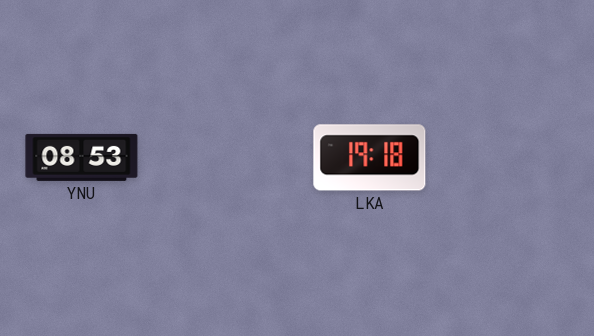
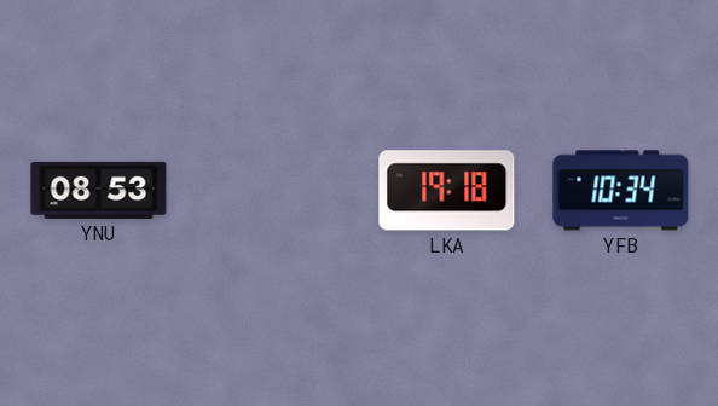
YFB: none -> 10:34
